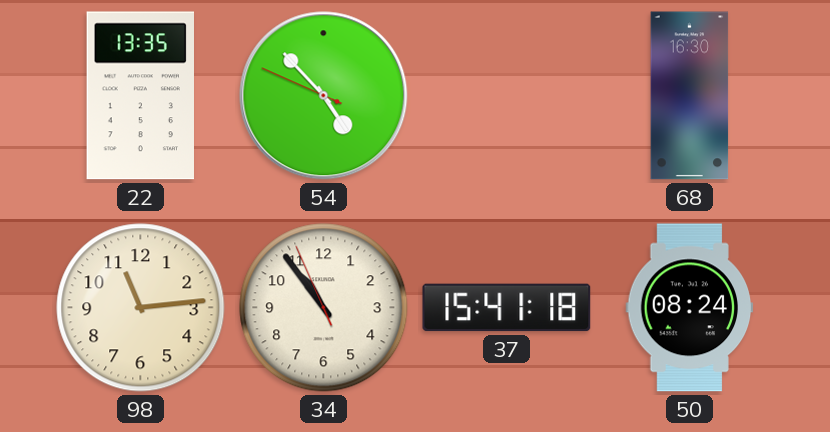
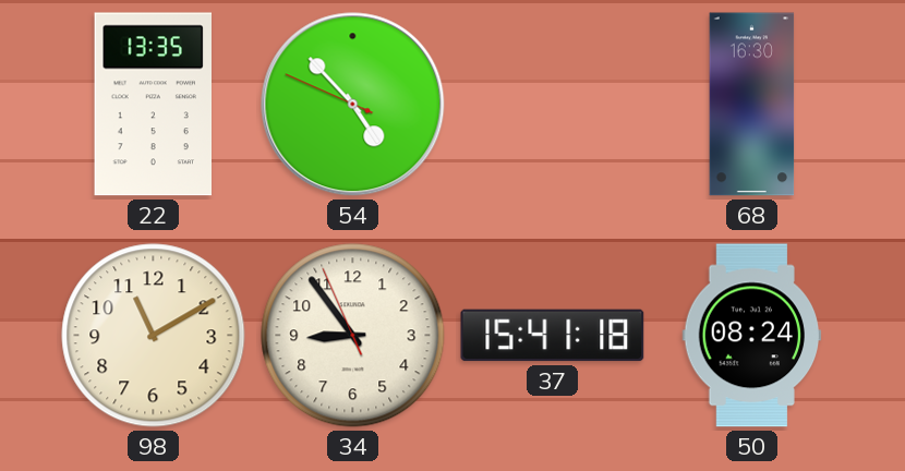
98: 11:14 -> 11:10
34: 10:53 -> 8:53
